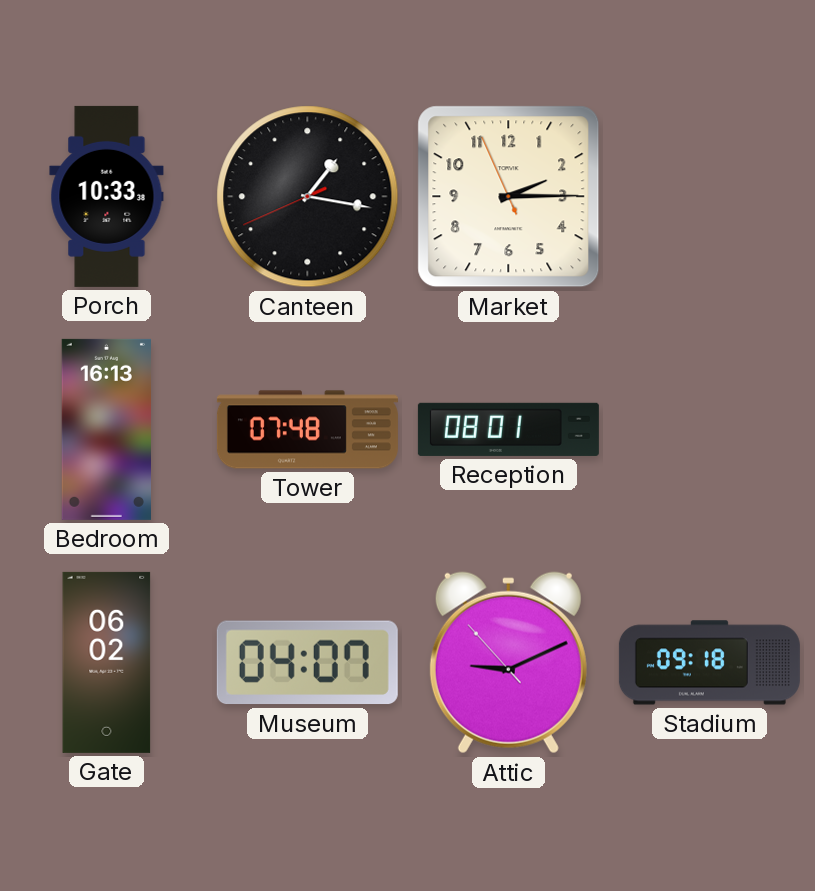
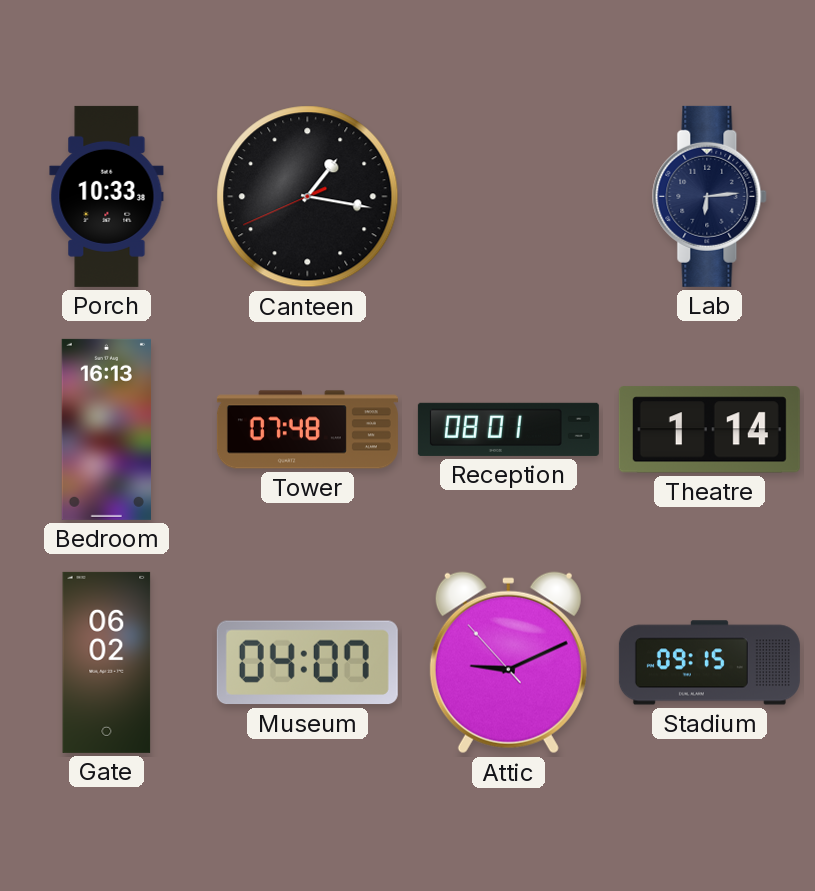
Market: 2:14 -> none
Lab: none -> 6:14
Theatre: none -> 1:14
Stadium: 09:18 -> 09:15
